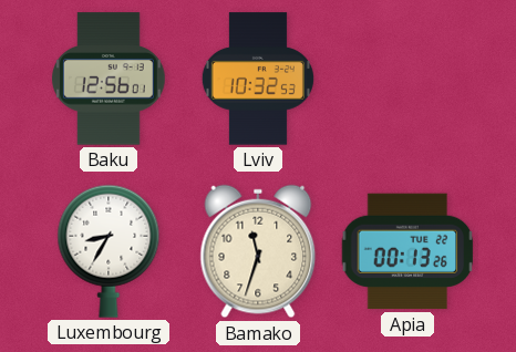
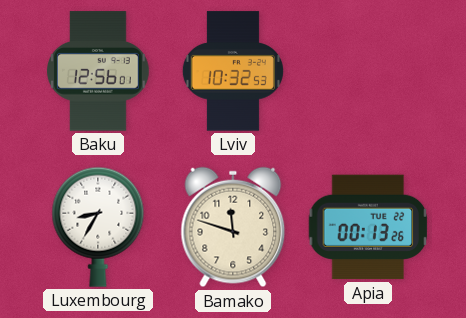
Bamako: 11:33 -> 11:48
